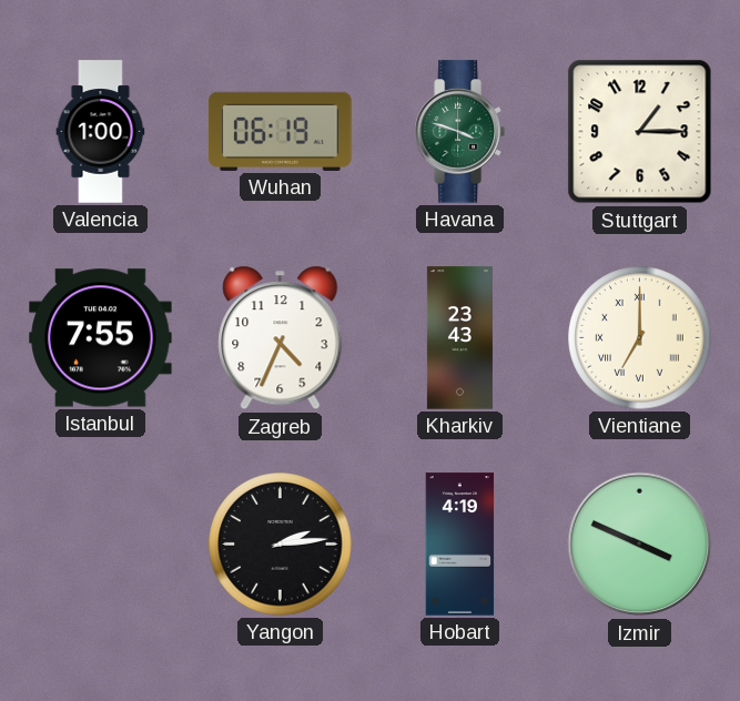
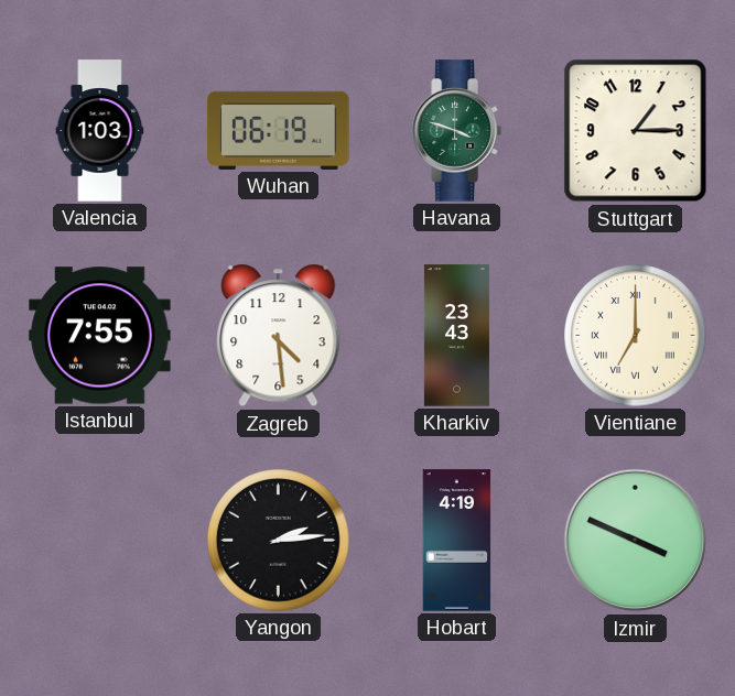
Valencia: 1:00 -> 1:03
Zagreb: 4:34 -> 4:29
